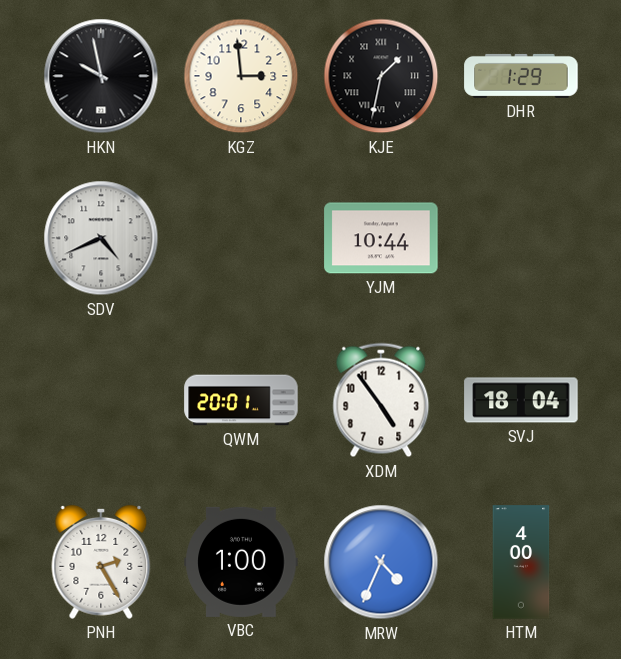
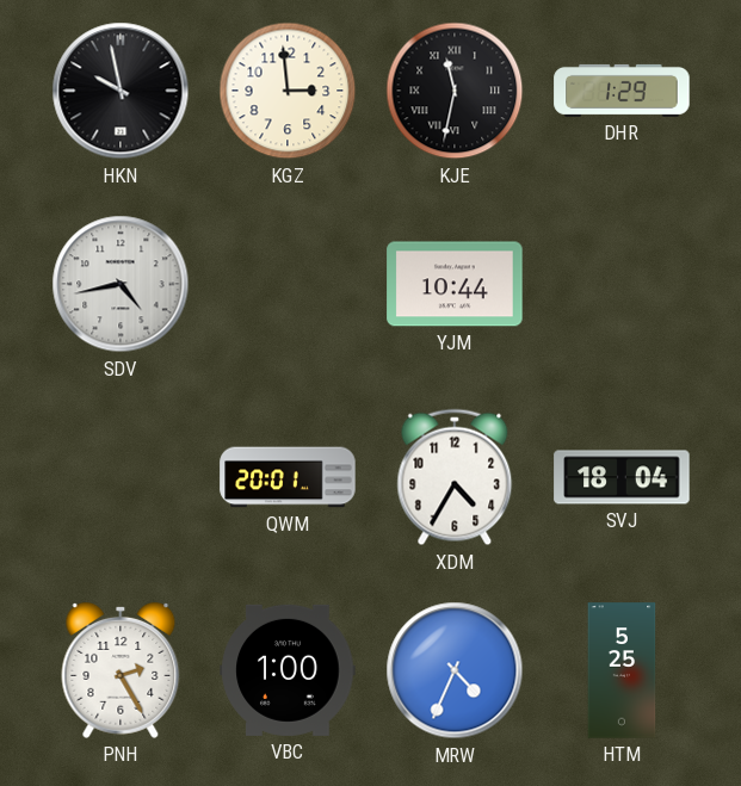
KJE: 1:32 -> 11:32
SDV: 4:41 -> 4:43
XDM: 4:54 -> 4:35
HTM: 4:00 -> 5:25
